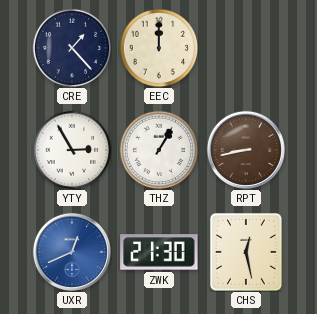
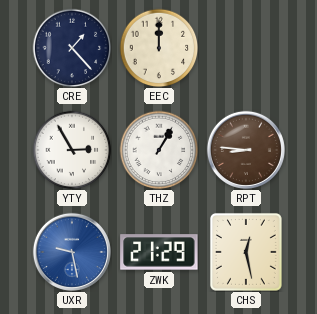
RPT: 8:43 -> 8:46
UXR: 12:41 -> 9:28
ZWK: 21:30 -> 21:29
